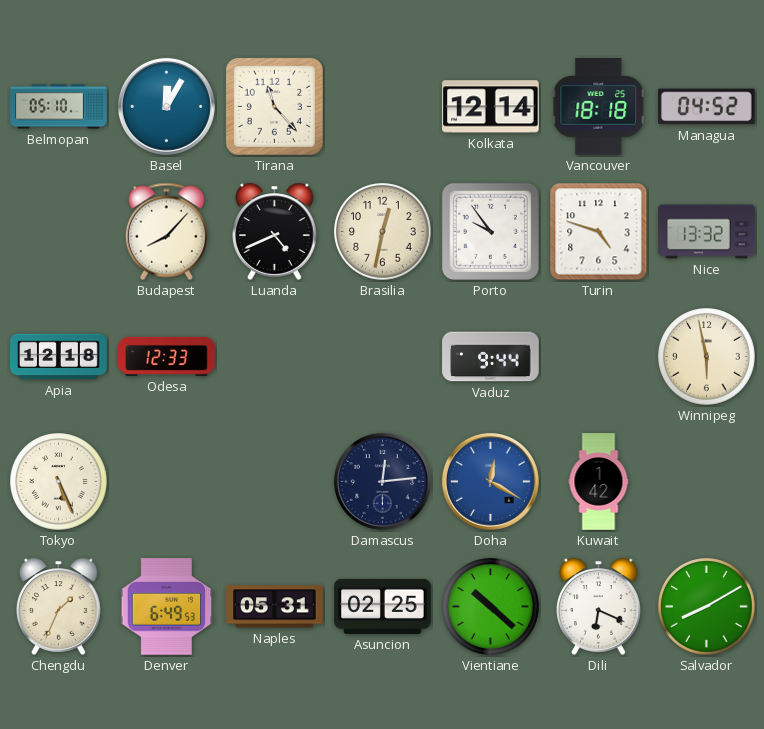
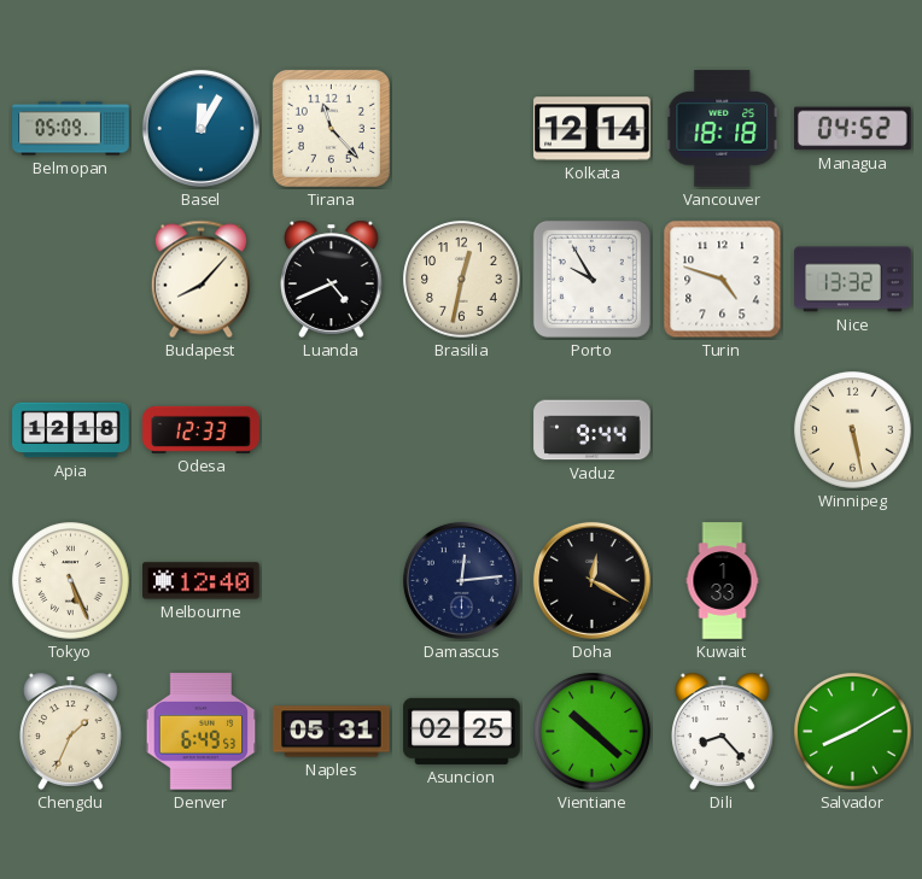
Belmopan: 05:10 -> 05:09
Porto: 9:54 -> 9:55
Winnipeg: 5:58 -> 5:28
Melbourne: none -> 12:40
Doha dial: blue -> black
Kuwait: 1:42 -> 1:33
Dili: 6:19 -> 8:23
